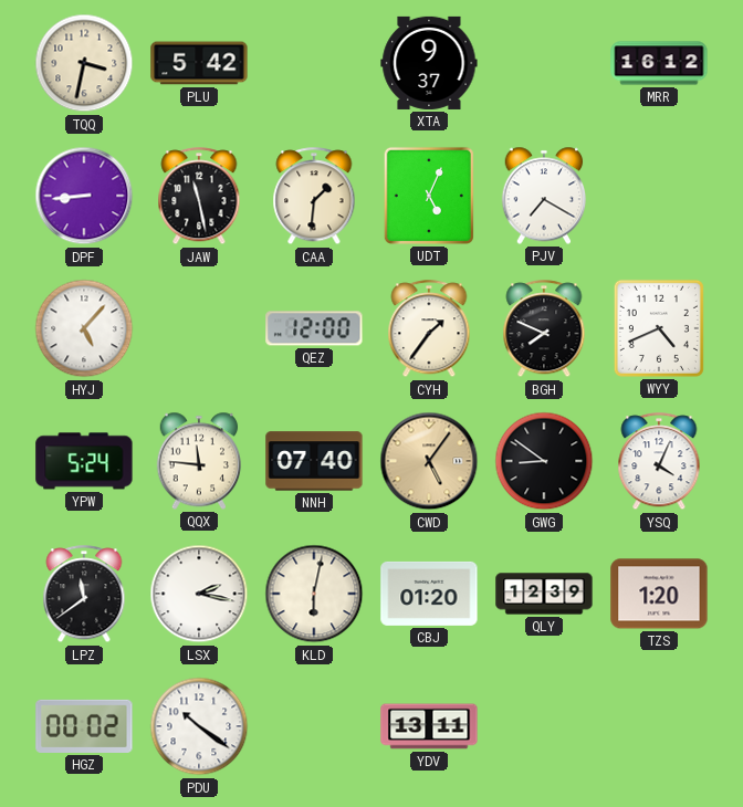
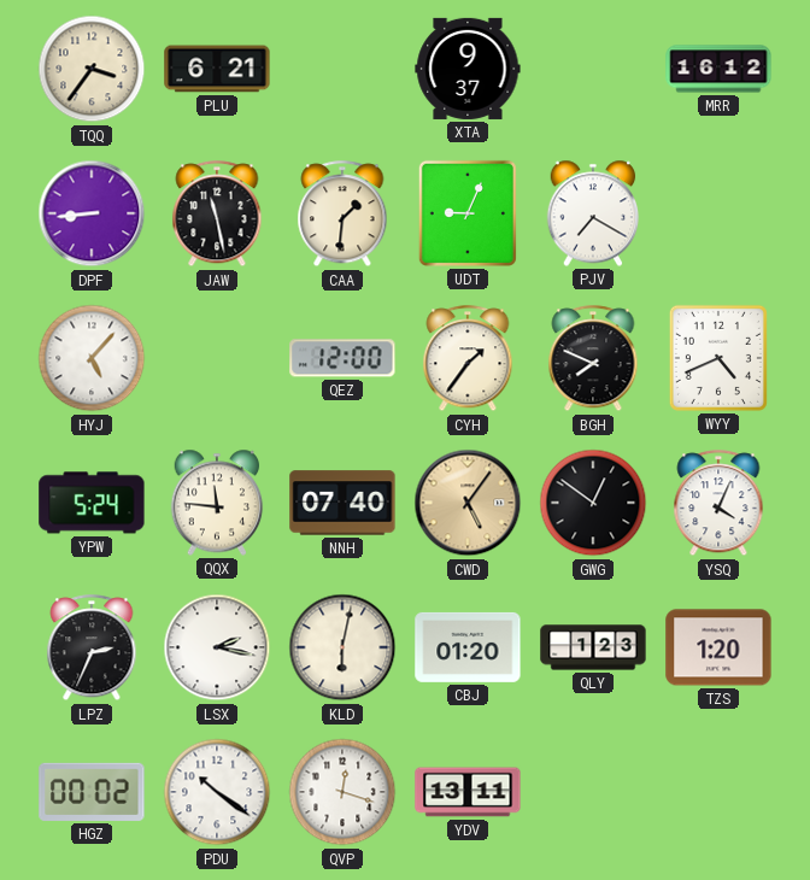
TQQ: 3:32 -> 3:36
PLU: 5:42 -> 6:21
UDT: 5:04 -> 9:04
GWG: 8:51 -> 12:51
LPZ: 11:39 -> 2:34
QLY: 12:39 -> 1:23
QVP: none -> 12:18
